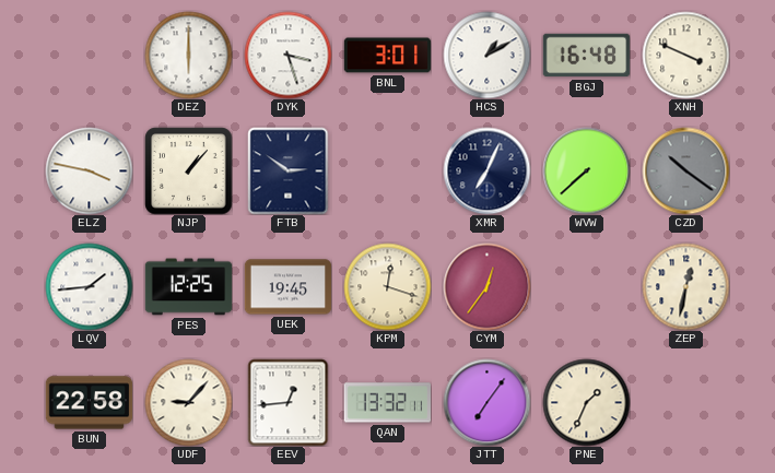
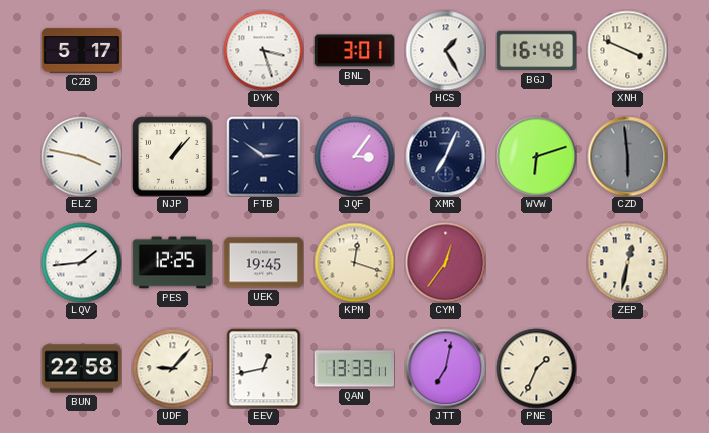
CZB: none -> 5:17
DEZ: 6:00 -> none
HCS: 1:10 -> 1:25
JQF: none -> 3:06
WVW: 7:38 -> 6:12
CZD: 10:21 -> 5:59
EEV: 12:44 -> 12:43
QAN: 13:32 -> 13:33
JTT: 7:06 -> 7:02
